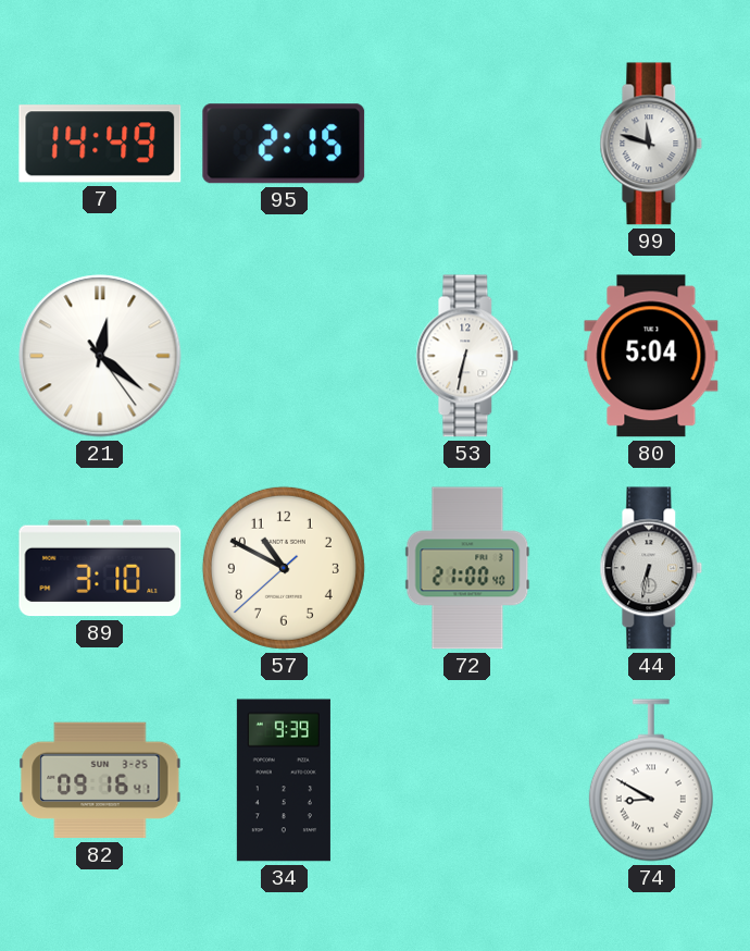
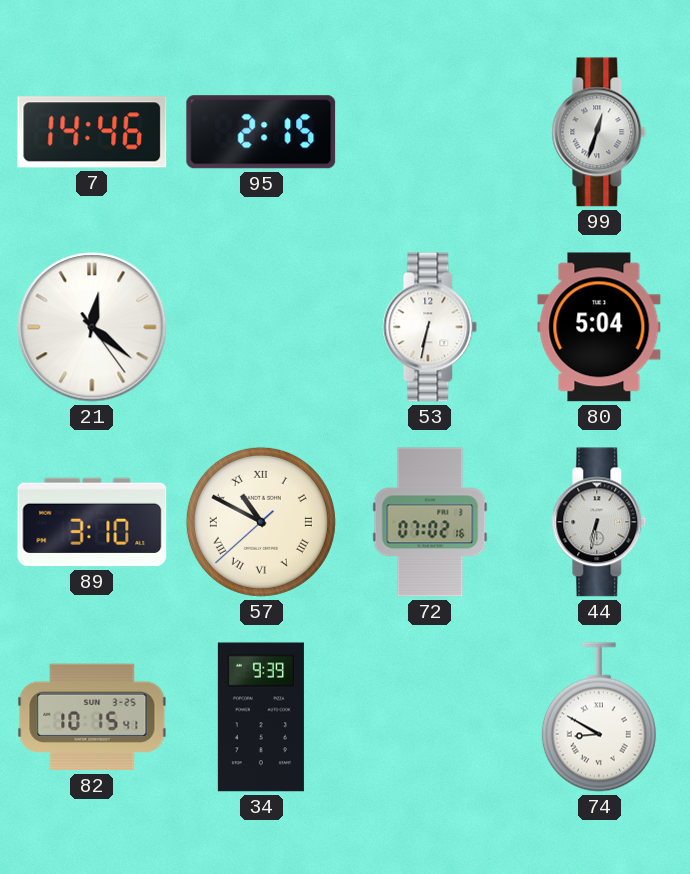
7: 14:49 -> 14:46
99: 11:48 -> 12:33
57 numerals: Arabic -> Roman
72: 21:00 -> 07:02
82: 09:16 -> 10:15
